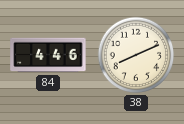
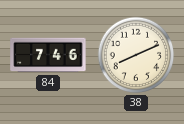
84: 4:46 -> 7:46
